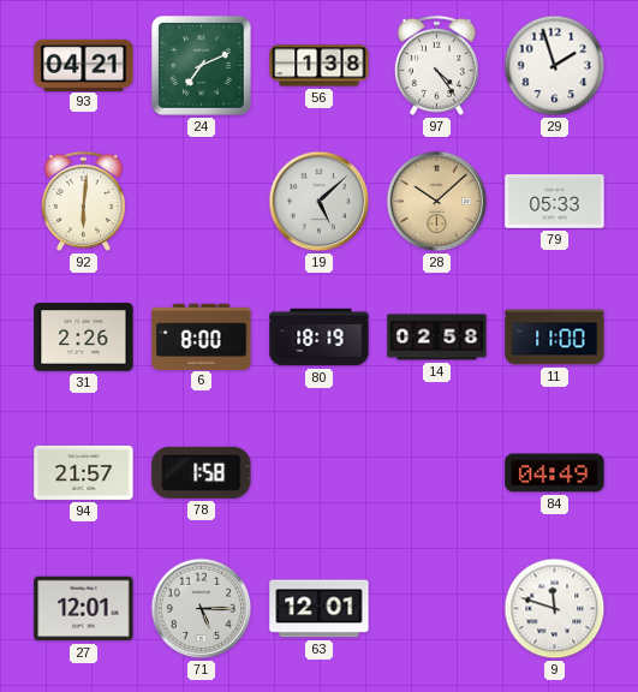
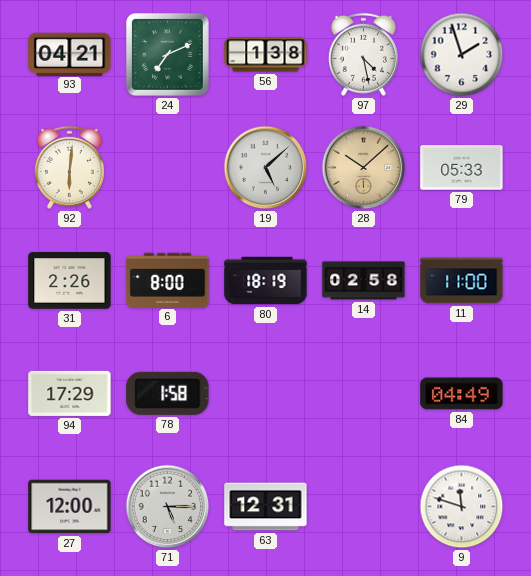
97: 4:24 -> 4:28
94: 21:57 -> 17:29
27: 12:01 -> 12:00
63: 12:01 -> 12:31
